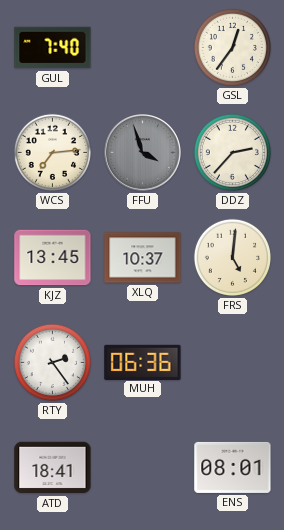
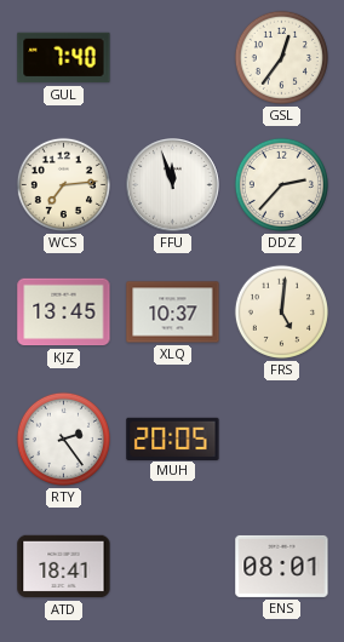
FFU: 3:57 -> 11:57
FFU dial: grey -> white
MUH: 06:36 -> 20:05
